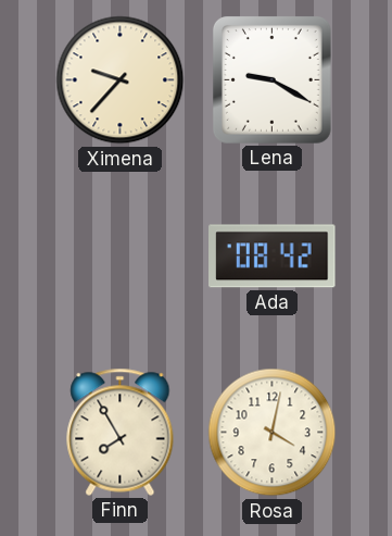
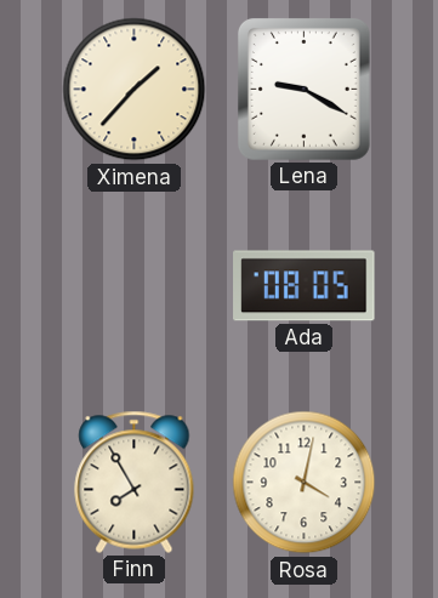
Ximena: 9:37 -> 1:37
Ada: 08:42 -> 08:05
